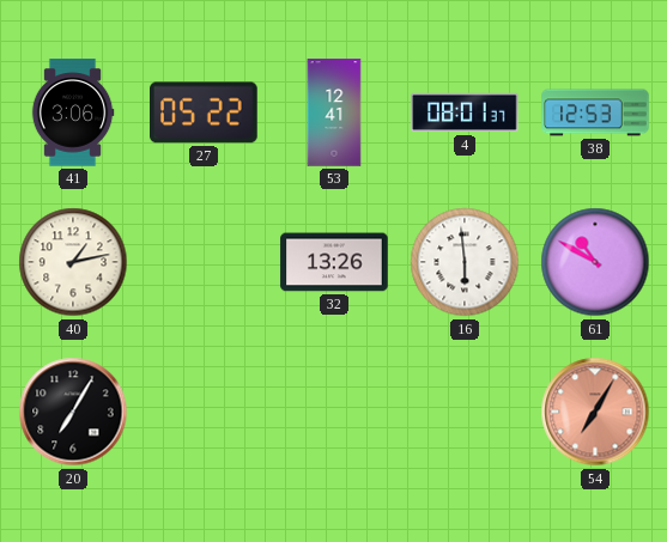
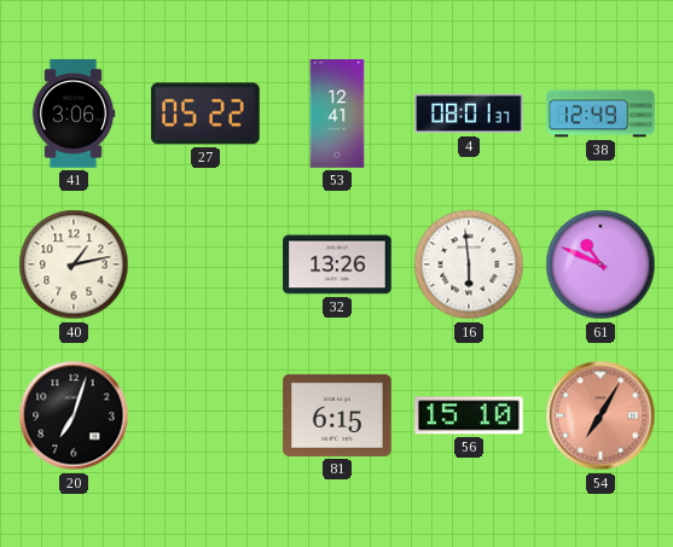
38: 12:53 -> 12:49
61: 10:50 -> 10:49
20: 7:05 -> 7:03
81: none -> 6:15
56: none -> 15:10
